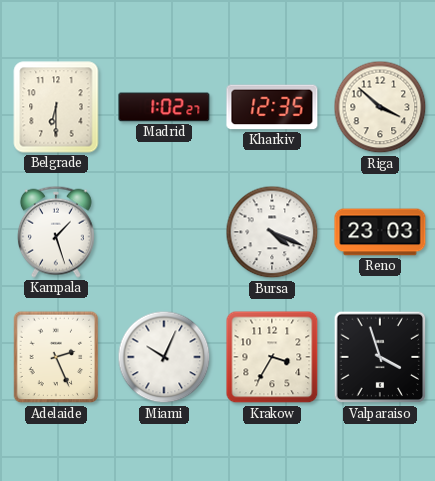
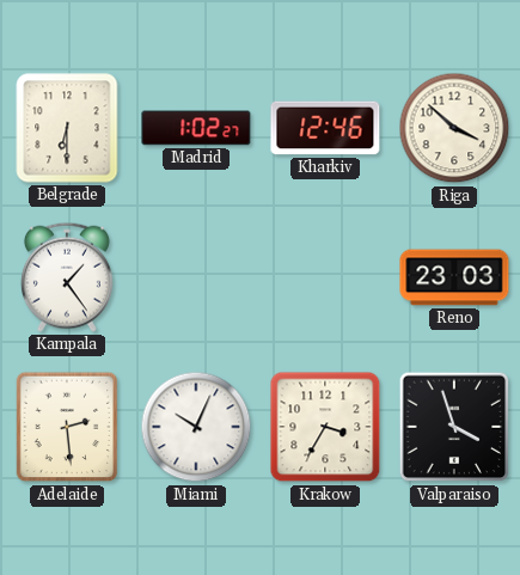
Kharkiv: 12:35 -> 12:46
Kampala: 1:27 -> 1:24
Bursa: 4:19 -> none
Adelaide: 2:26 -> 2:29
